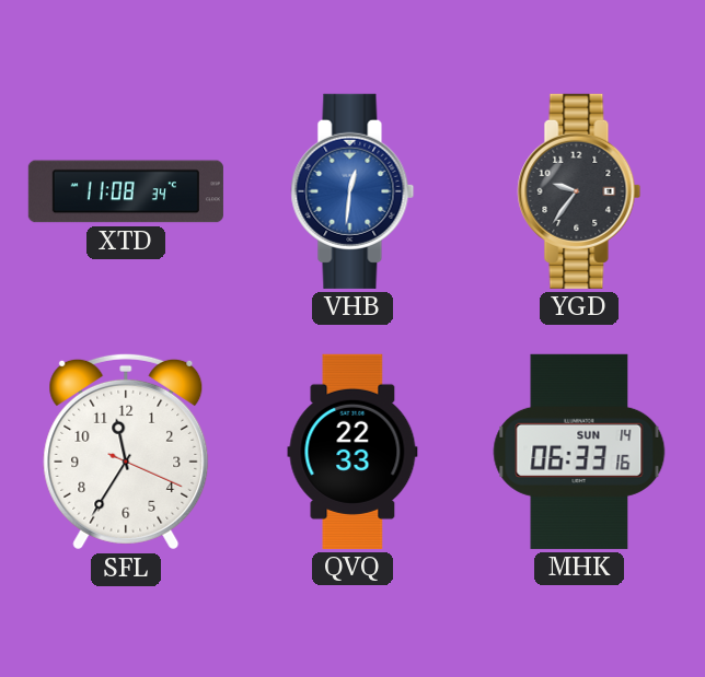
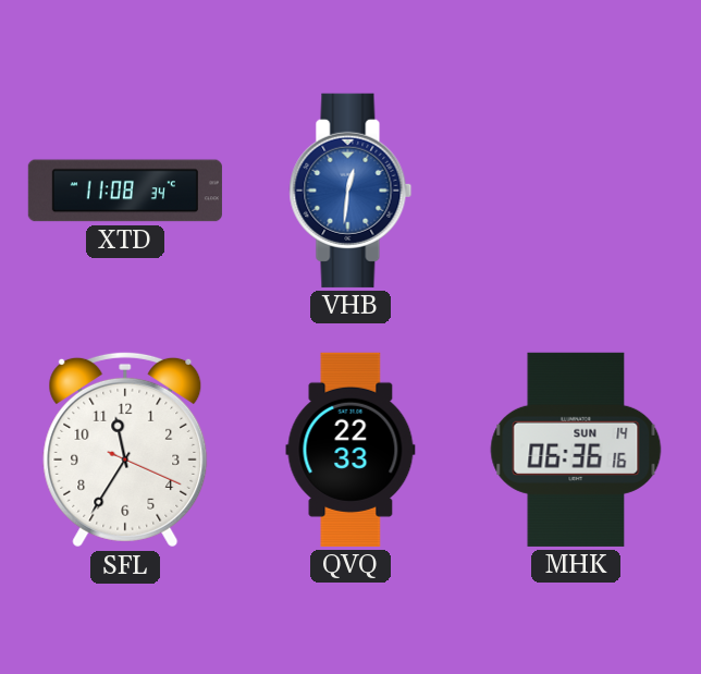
YGD: 9:36 -> none
MHK: 06:33 -> 06:36
